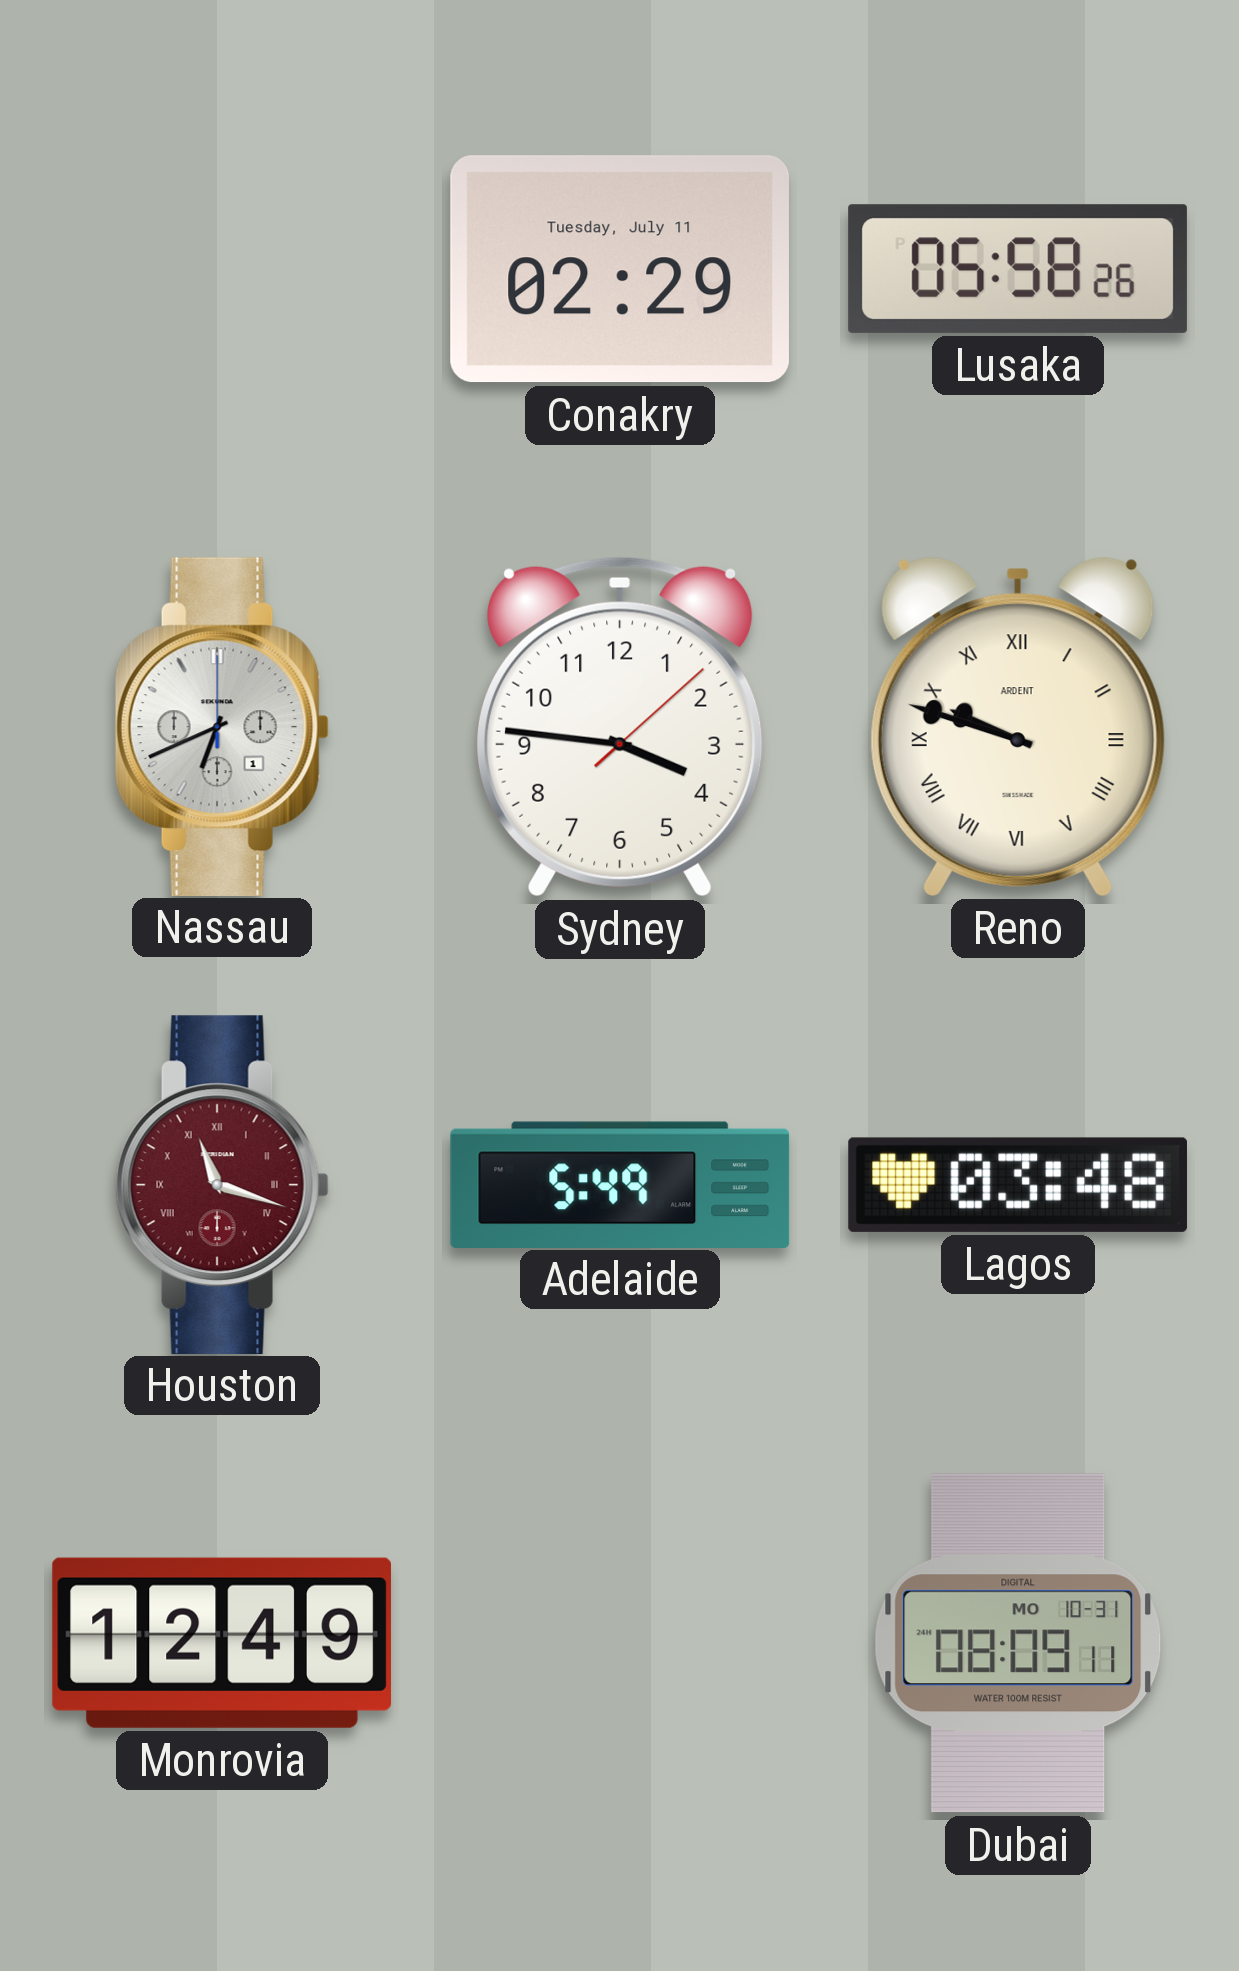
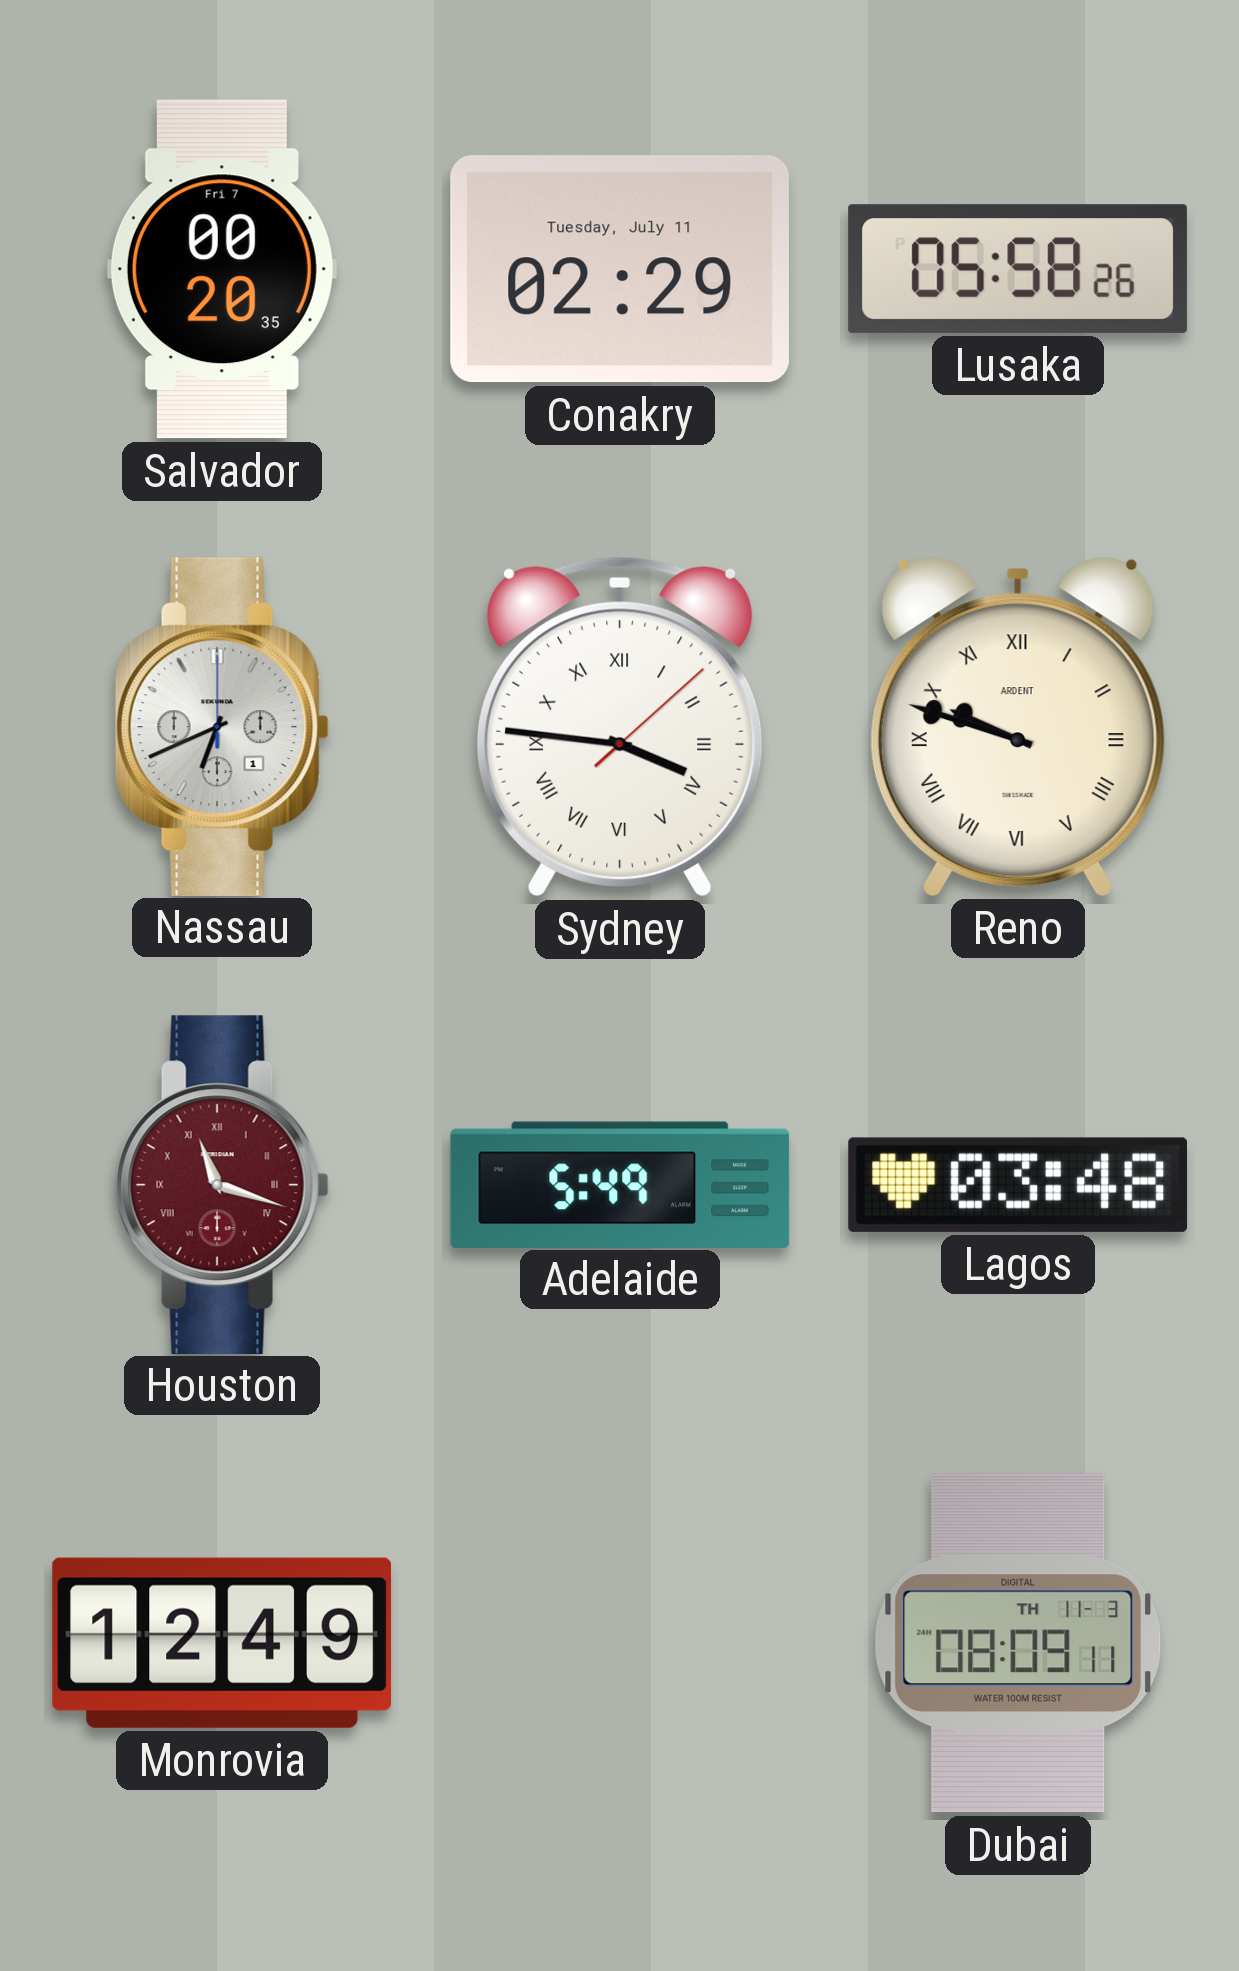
Salvador: none -> 00:20
Sydney numerals: Arabic -> Roman
Dubai date: MO 10-31 -> TH 11-3
